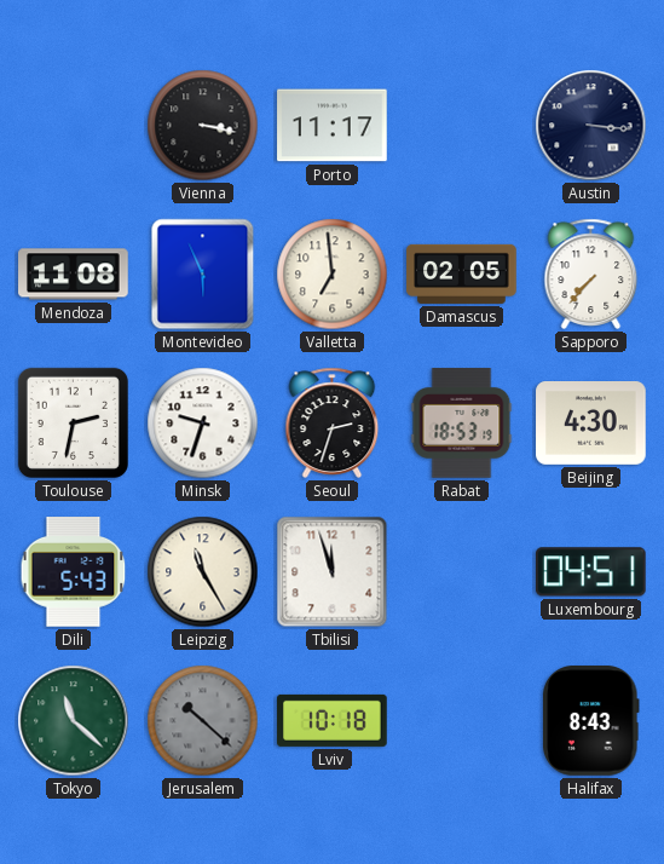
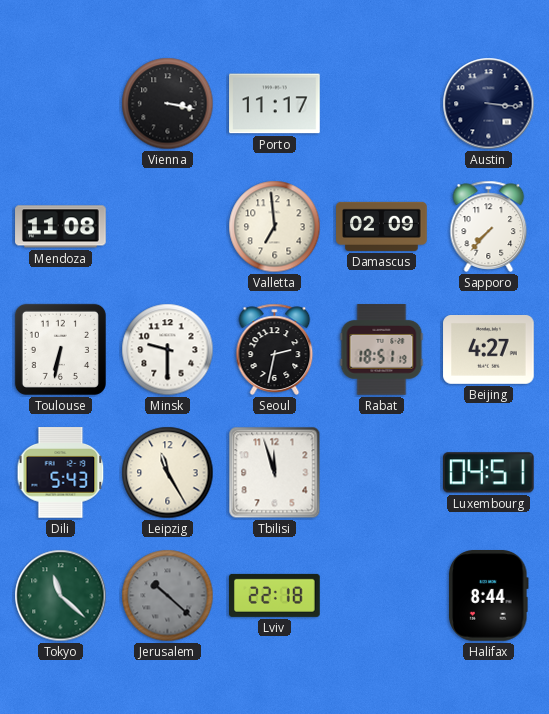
Montevideo: 5:56 -> none
Damascus: 02:05 -> 02:09
Toulouse: 2:32 -> 6:32
Minsk: 9:33 -> 9:30
Seoul: 2:33 -> 2:32
Rabat: 18:53 -> 18:51
Beijing: 4:30 -> 4:27
Lviv: 10:18 -> 22:18
Halifax: 8:43 -> 8:44
